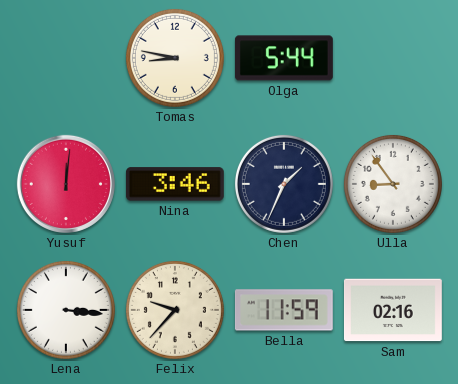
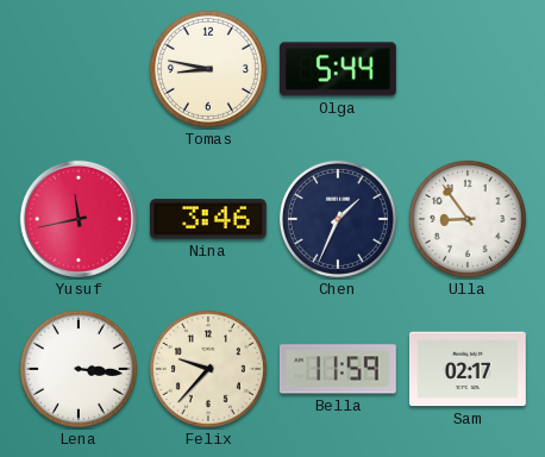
Yusuf: 12:01 -> 11:43
Sam: 02:16 -> 02:17
